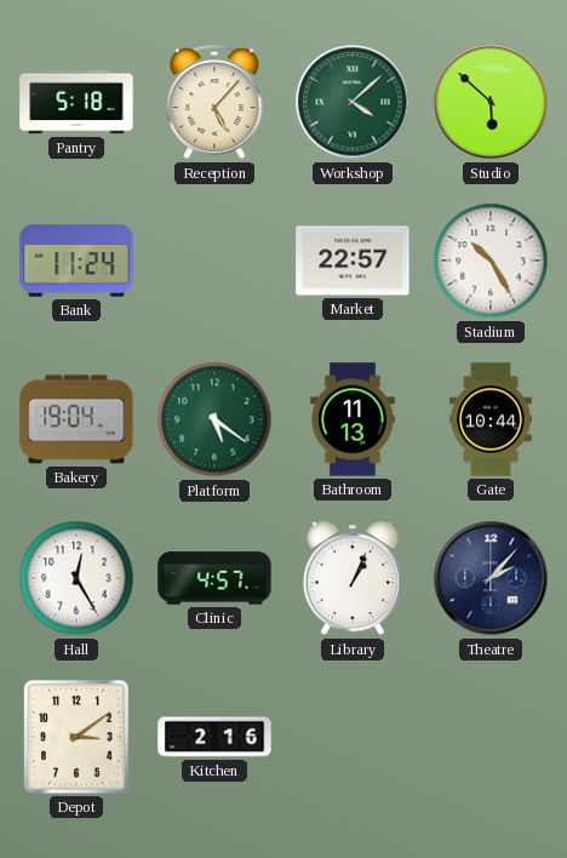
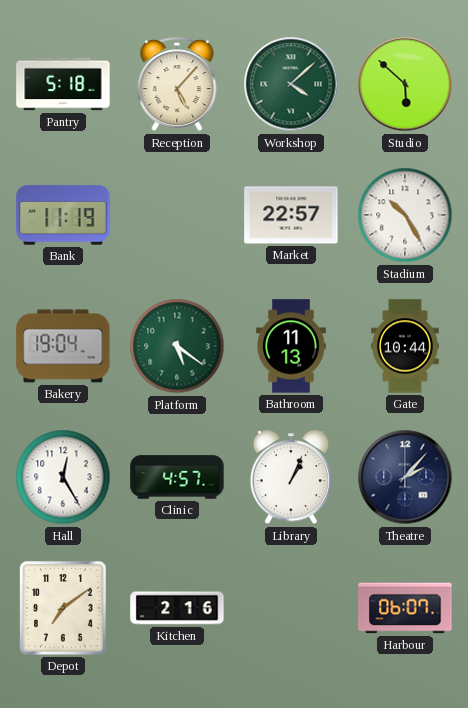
Bank: 11:24 -> 11:19
Depot: 3:09 -> 7:09
Harbour: none -> 06:07
